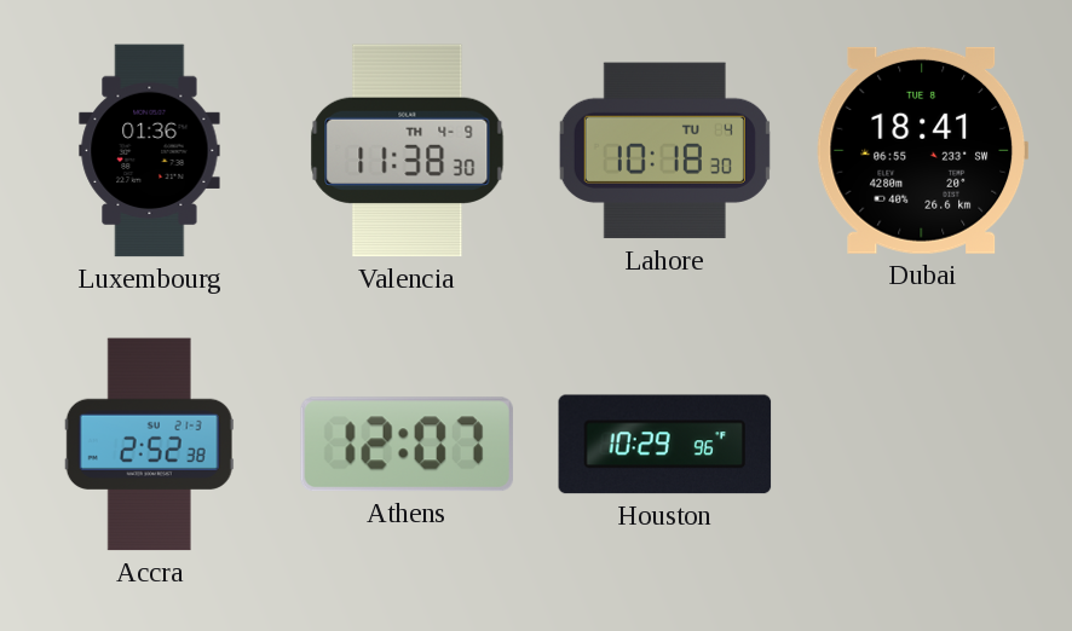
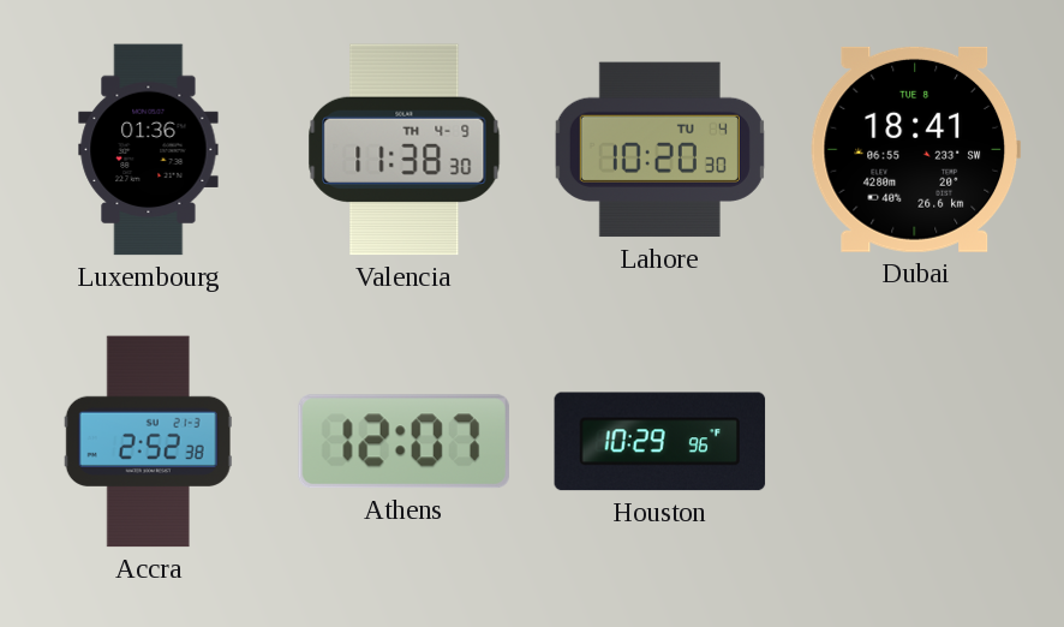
Lahore: 10:18 -> 10:20
